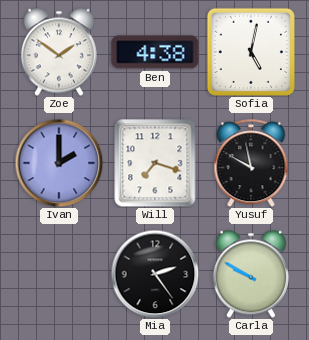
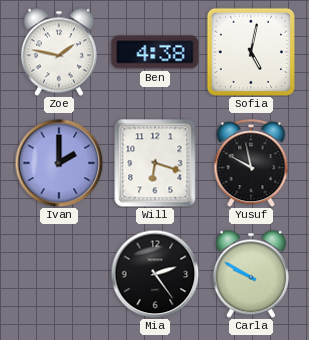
Zoe: 1:51 -> 1:47
Will: 7:18 -> 6:18
